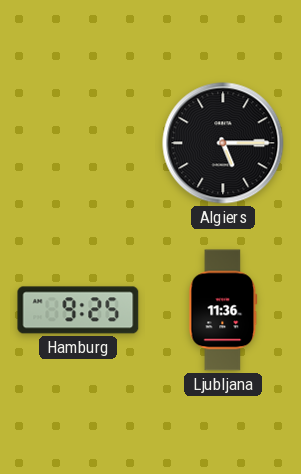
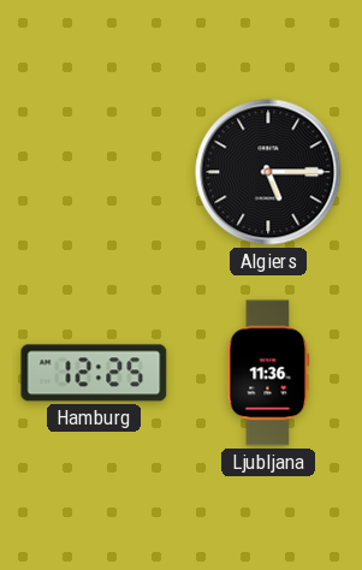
Hamburg: 9:25 -> 12:25
